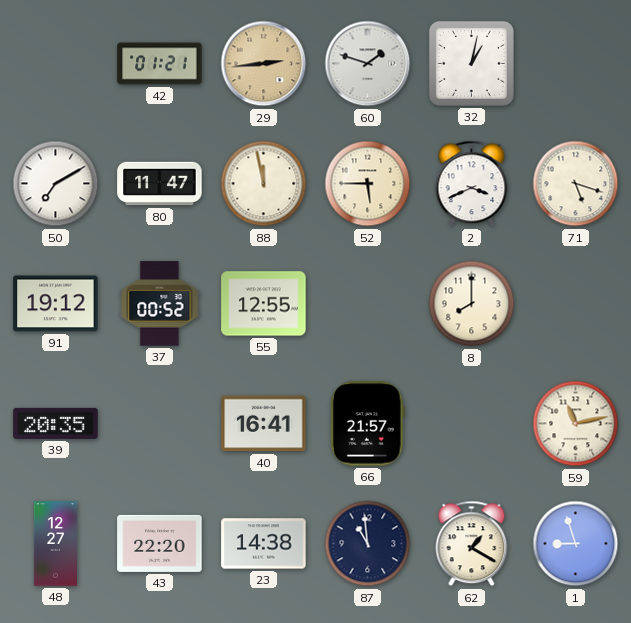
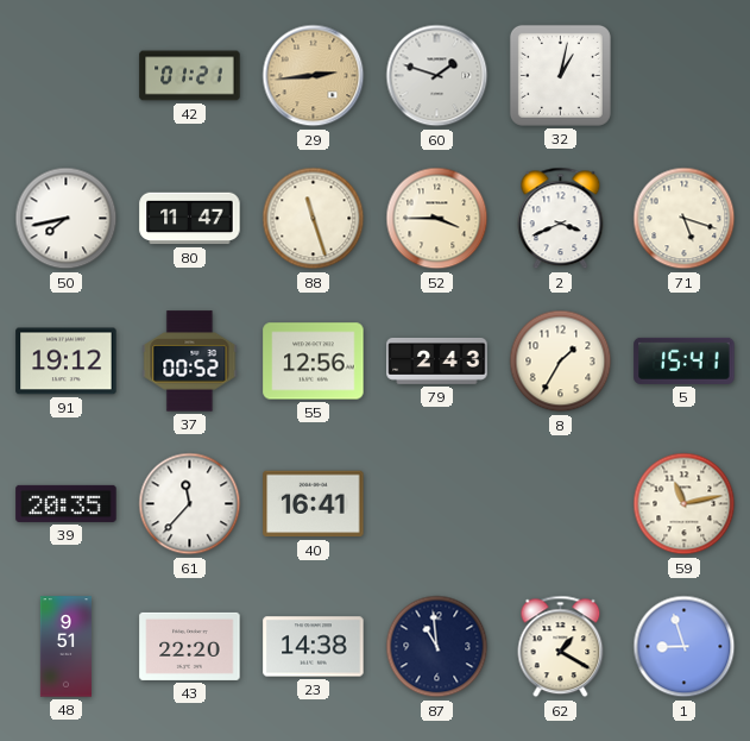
50: 7:10 -> 7:43
88: 11:58 -> 11:27
52: 5:45 -> 3:45
55: 12:55 -> 12:56
79: none -> 2:43
8: 8:00 -> 1:35
5: none -> 15:41
61: none -> 11:37
66: 21:57 -> none
48: 12:27 -> 9:51
